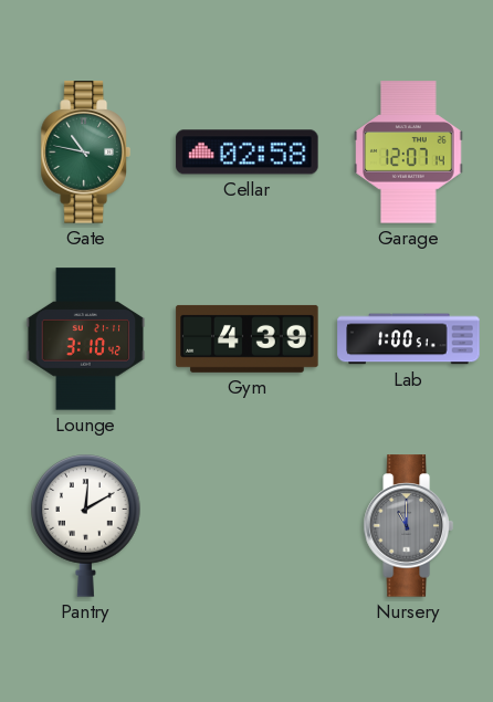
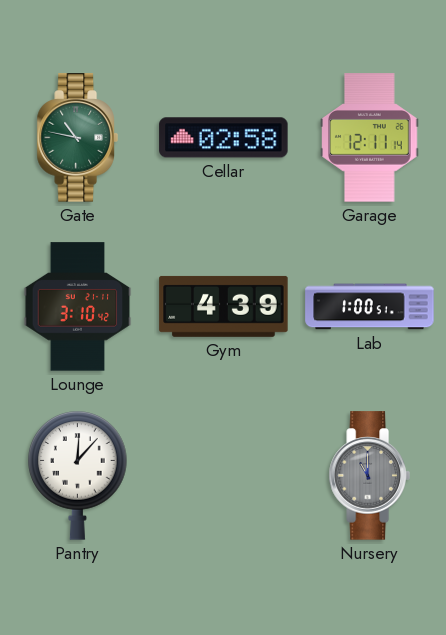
Garage: 12:07 -> 12:11
Pantry: 12:10 -> 12:07
